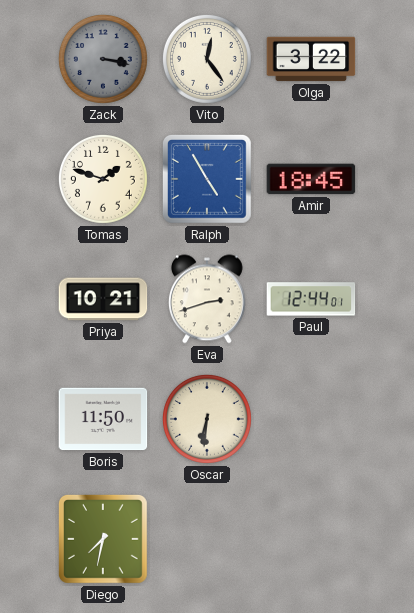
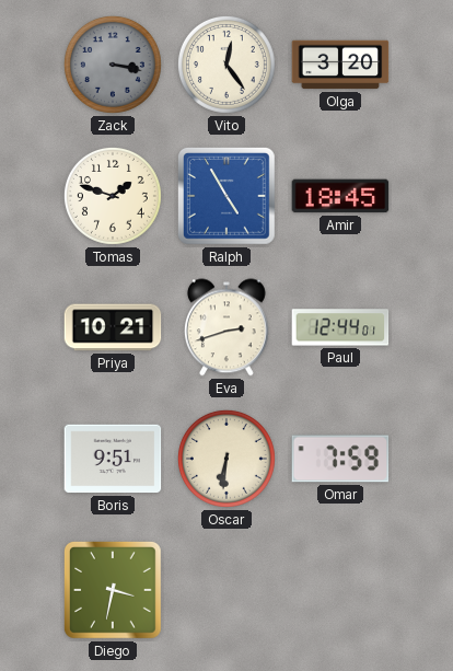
Olga: 3:22 -> 3:20
Boris: 11:50 -> 9:51
Omar: none -> 7:59
Diego: 7:32 -> 3:32
